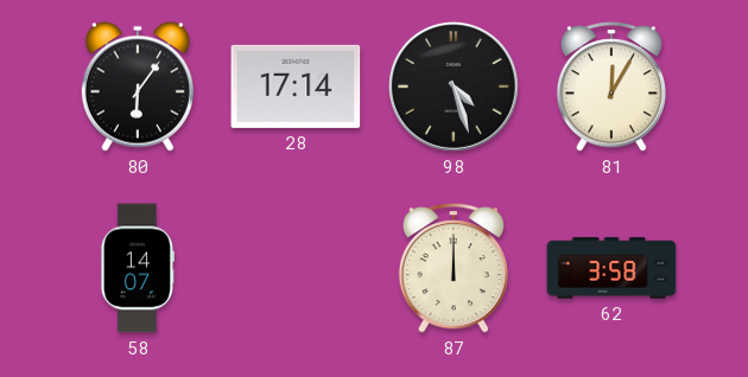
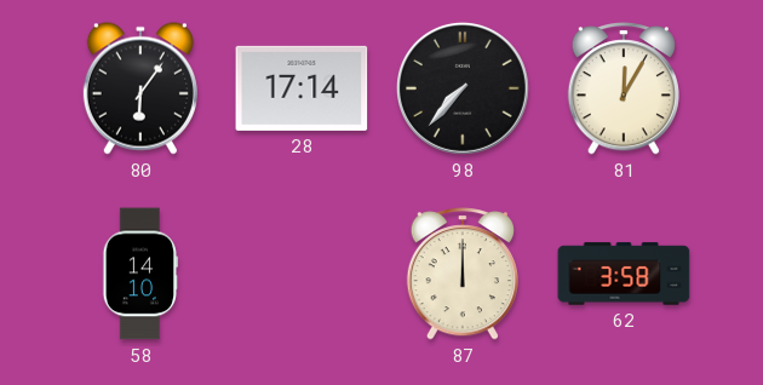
98: 4:27 -> 7:37
58: 14:07 -> 14:10
